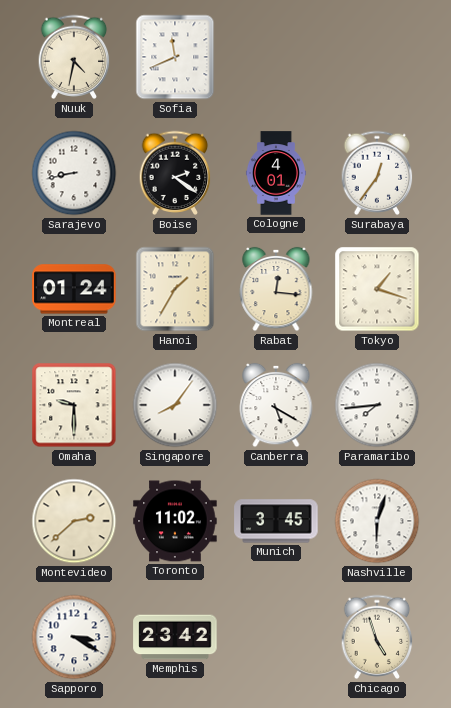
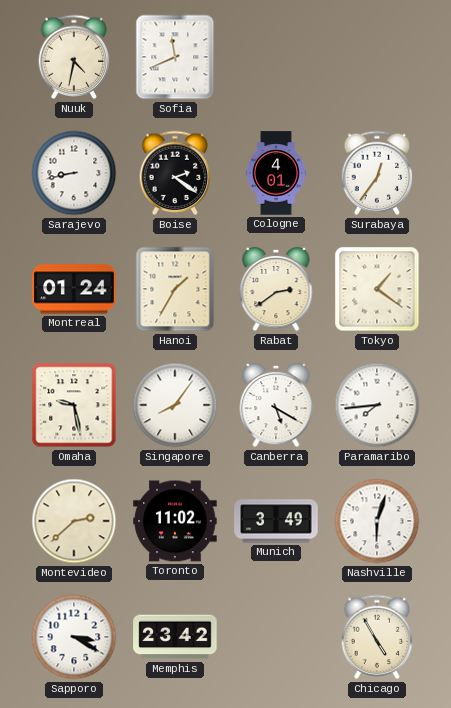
Rabat: 12:16 -> 2:39
Tokyo: 1:18 -> 1:21
Omaha: 9:30 -> 9:28
Munich: 3:45 -> 3:49
Chicago: 4:57 -> 4:55
